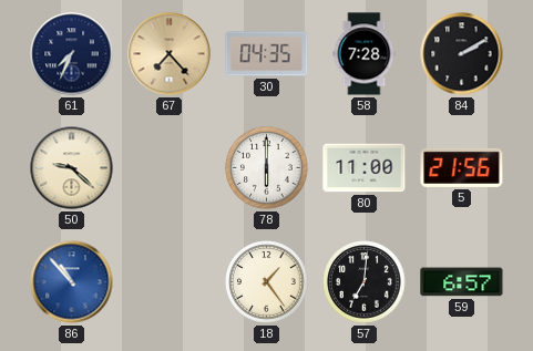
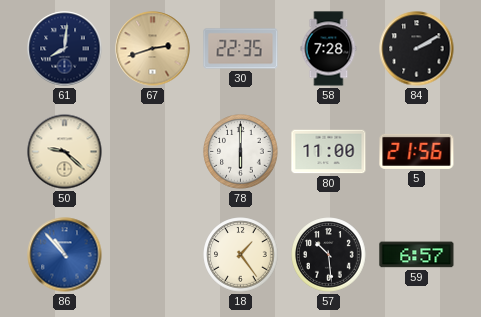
61: 7:34 -> 8:01
67: 7:23 -> 2:42
30: 04:35 -> 22:35
57: 7:01 -> 10:29
